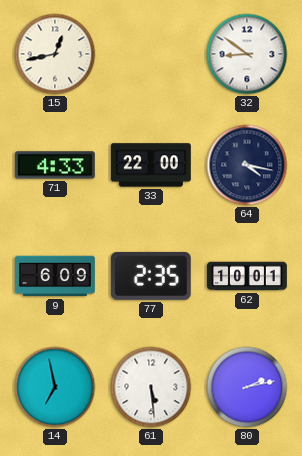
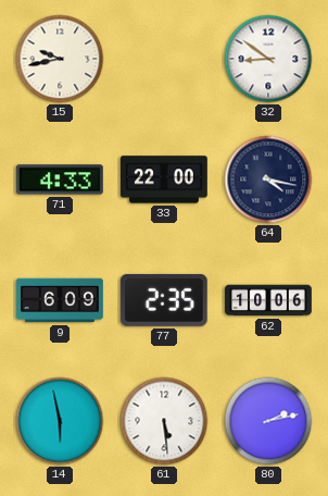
15: 12:43 -> 9:43
62: 10:01 -> 10:06
14: 6:58 -> 5:58
